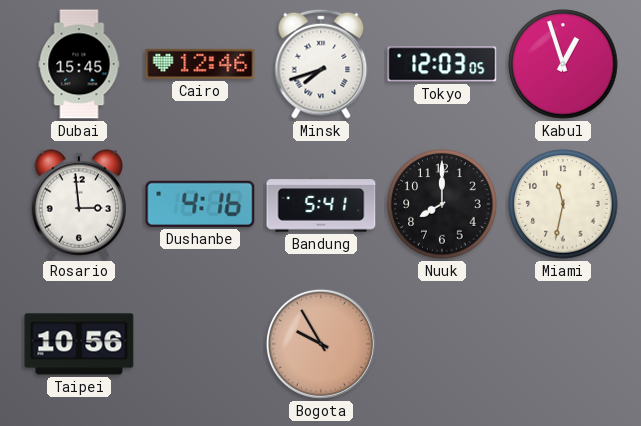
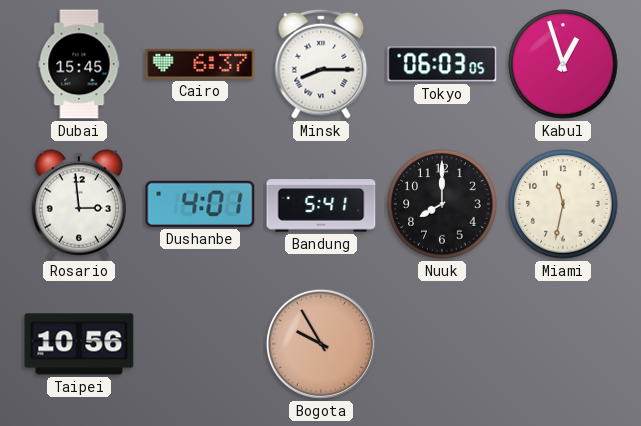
Cairo: 12:46 -> 6:37
Minsk: 7:42 -> 8:15
Tokyo: 12:03 -> 06:03
Dushanbe: 4:16 -> 4:01
